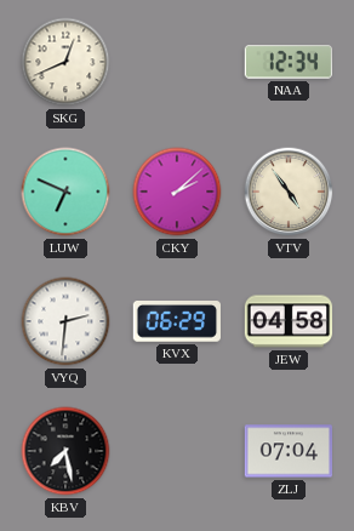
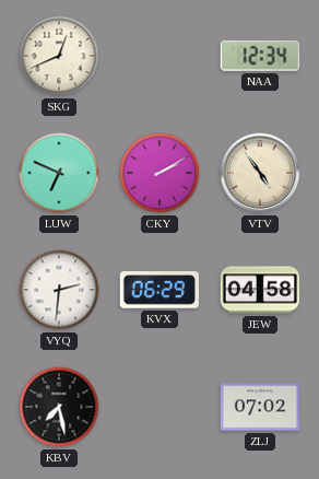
CKY: 2:08 -> 2:10
ZLJ: 07:04 -> 07:02
